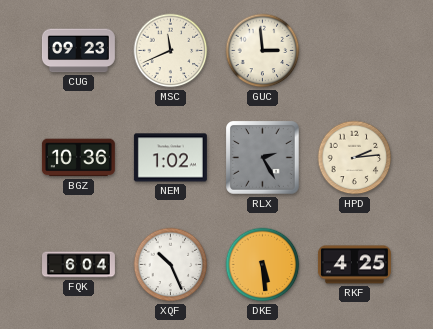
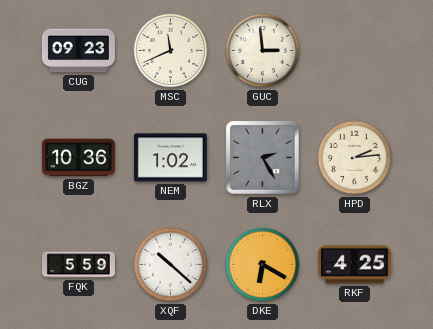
FQK: 6:04 -> 5:59
XQF: 10:26 -> 10:22
DKE: 5:29 -> 6:20
